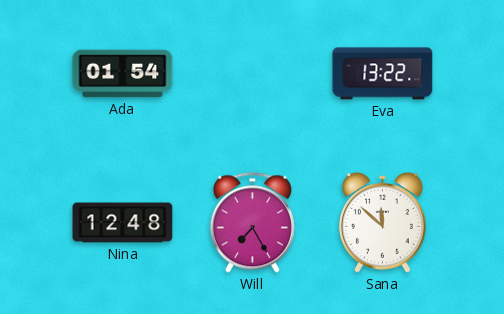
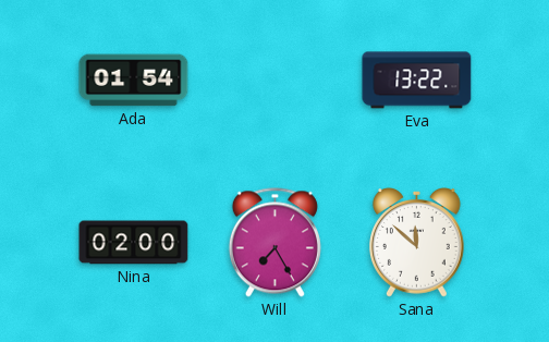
Nina: 12:48 -> 02:00
